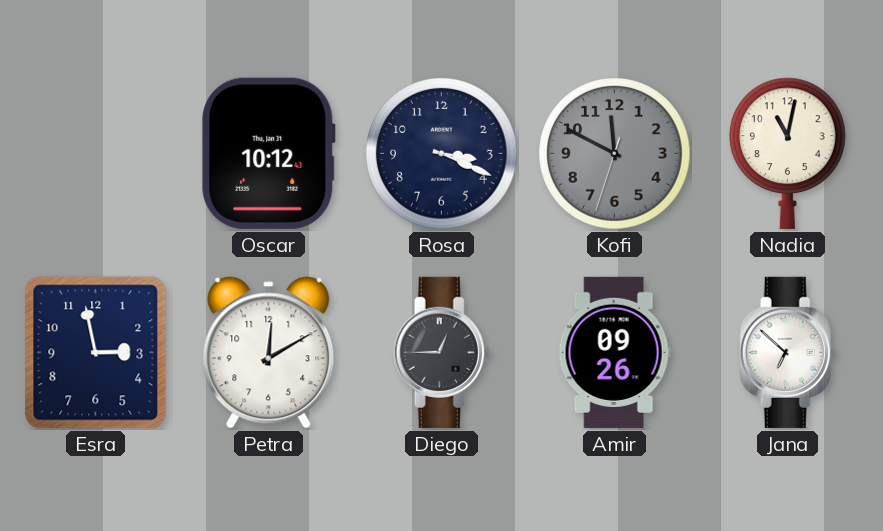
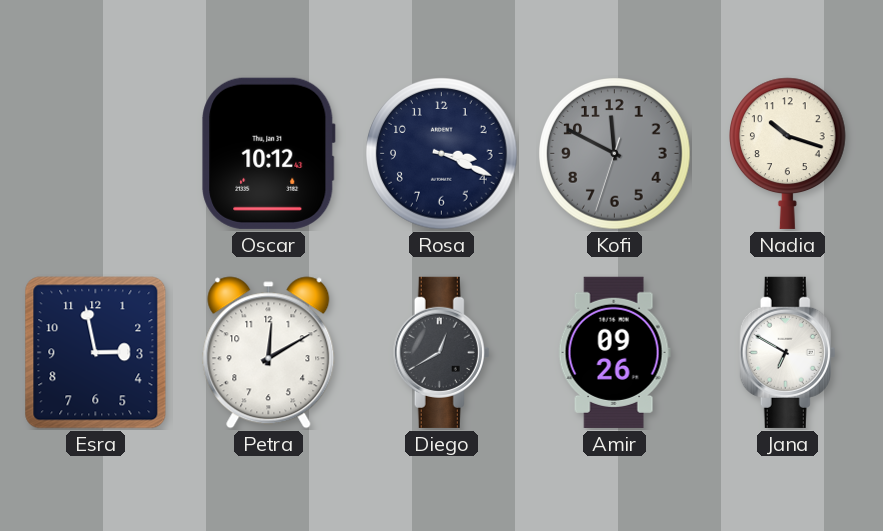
Nadia: 11:02 -> 10:18
Diego: 12:45 -> 12:40
Jana: 6:52 -> 6:50
